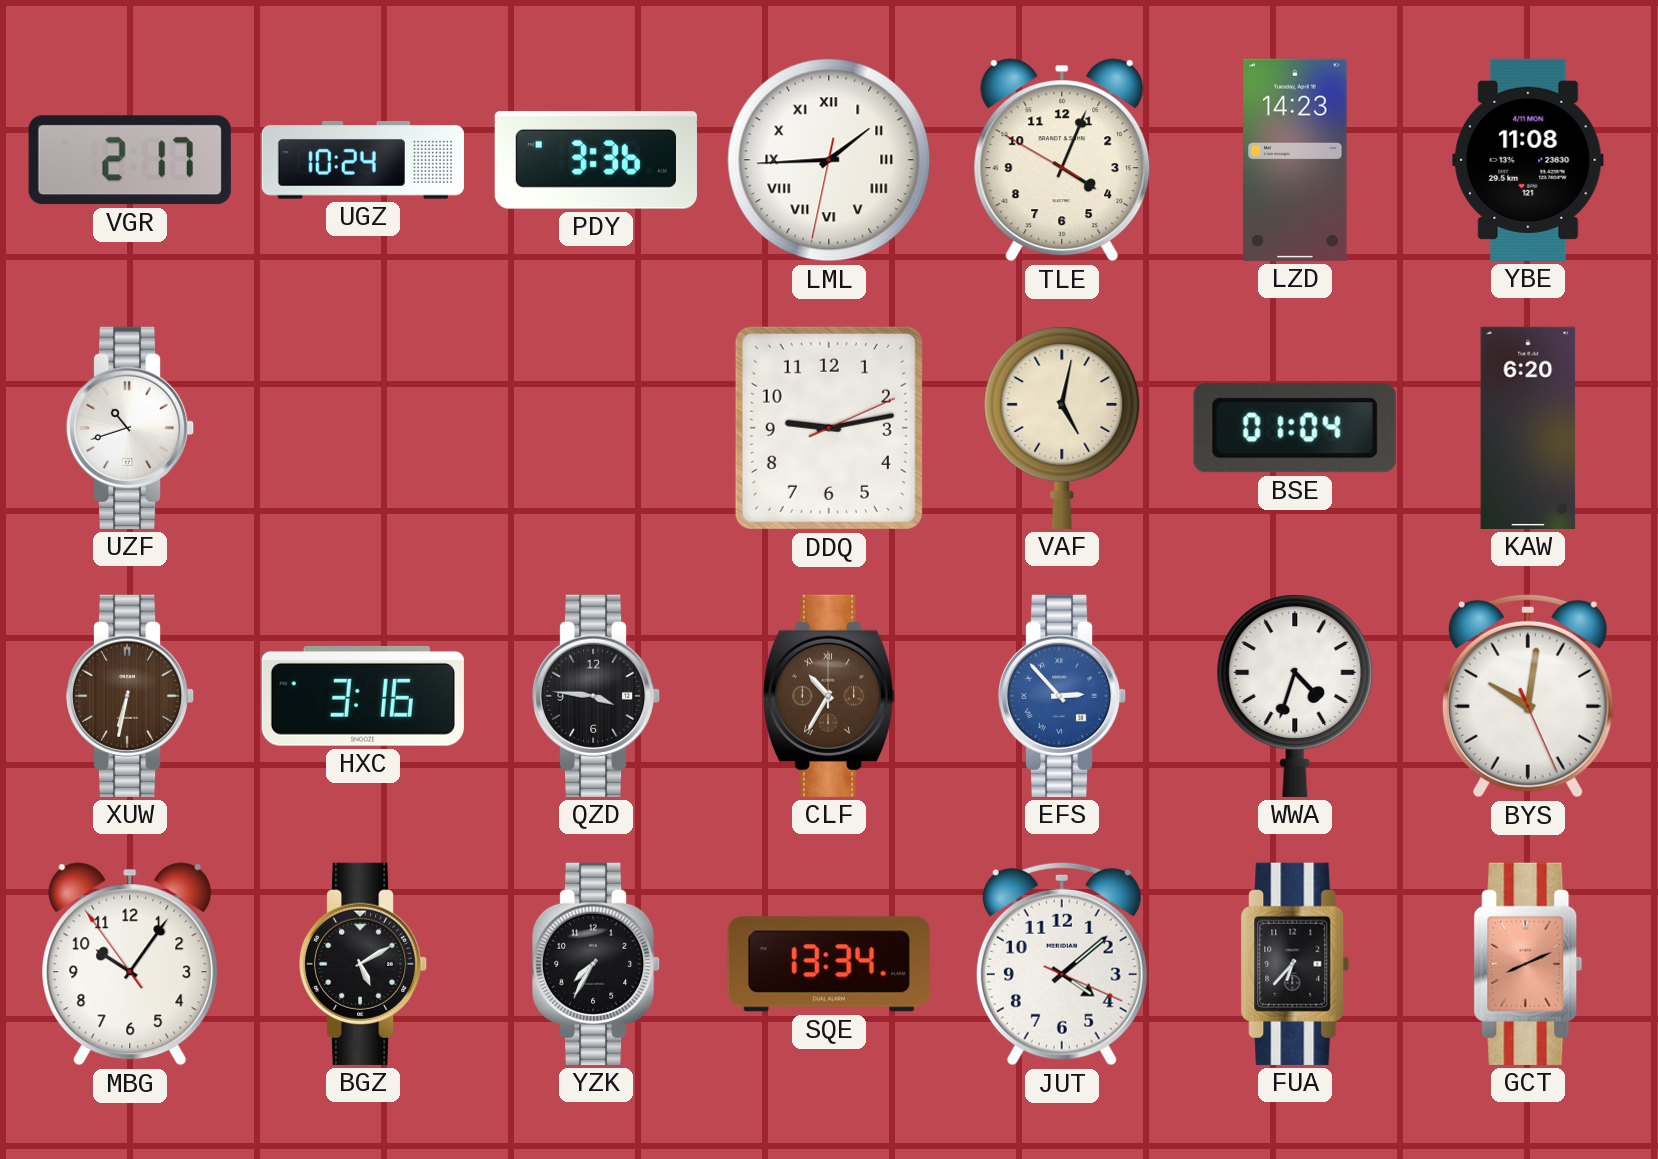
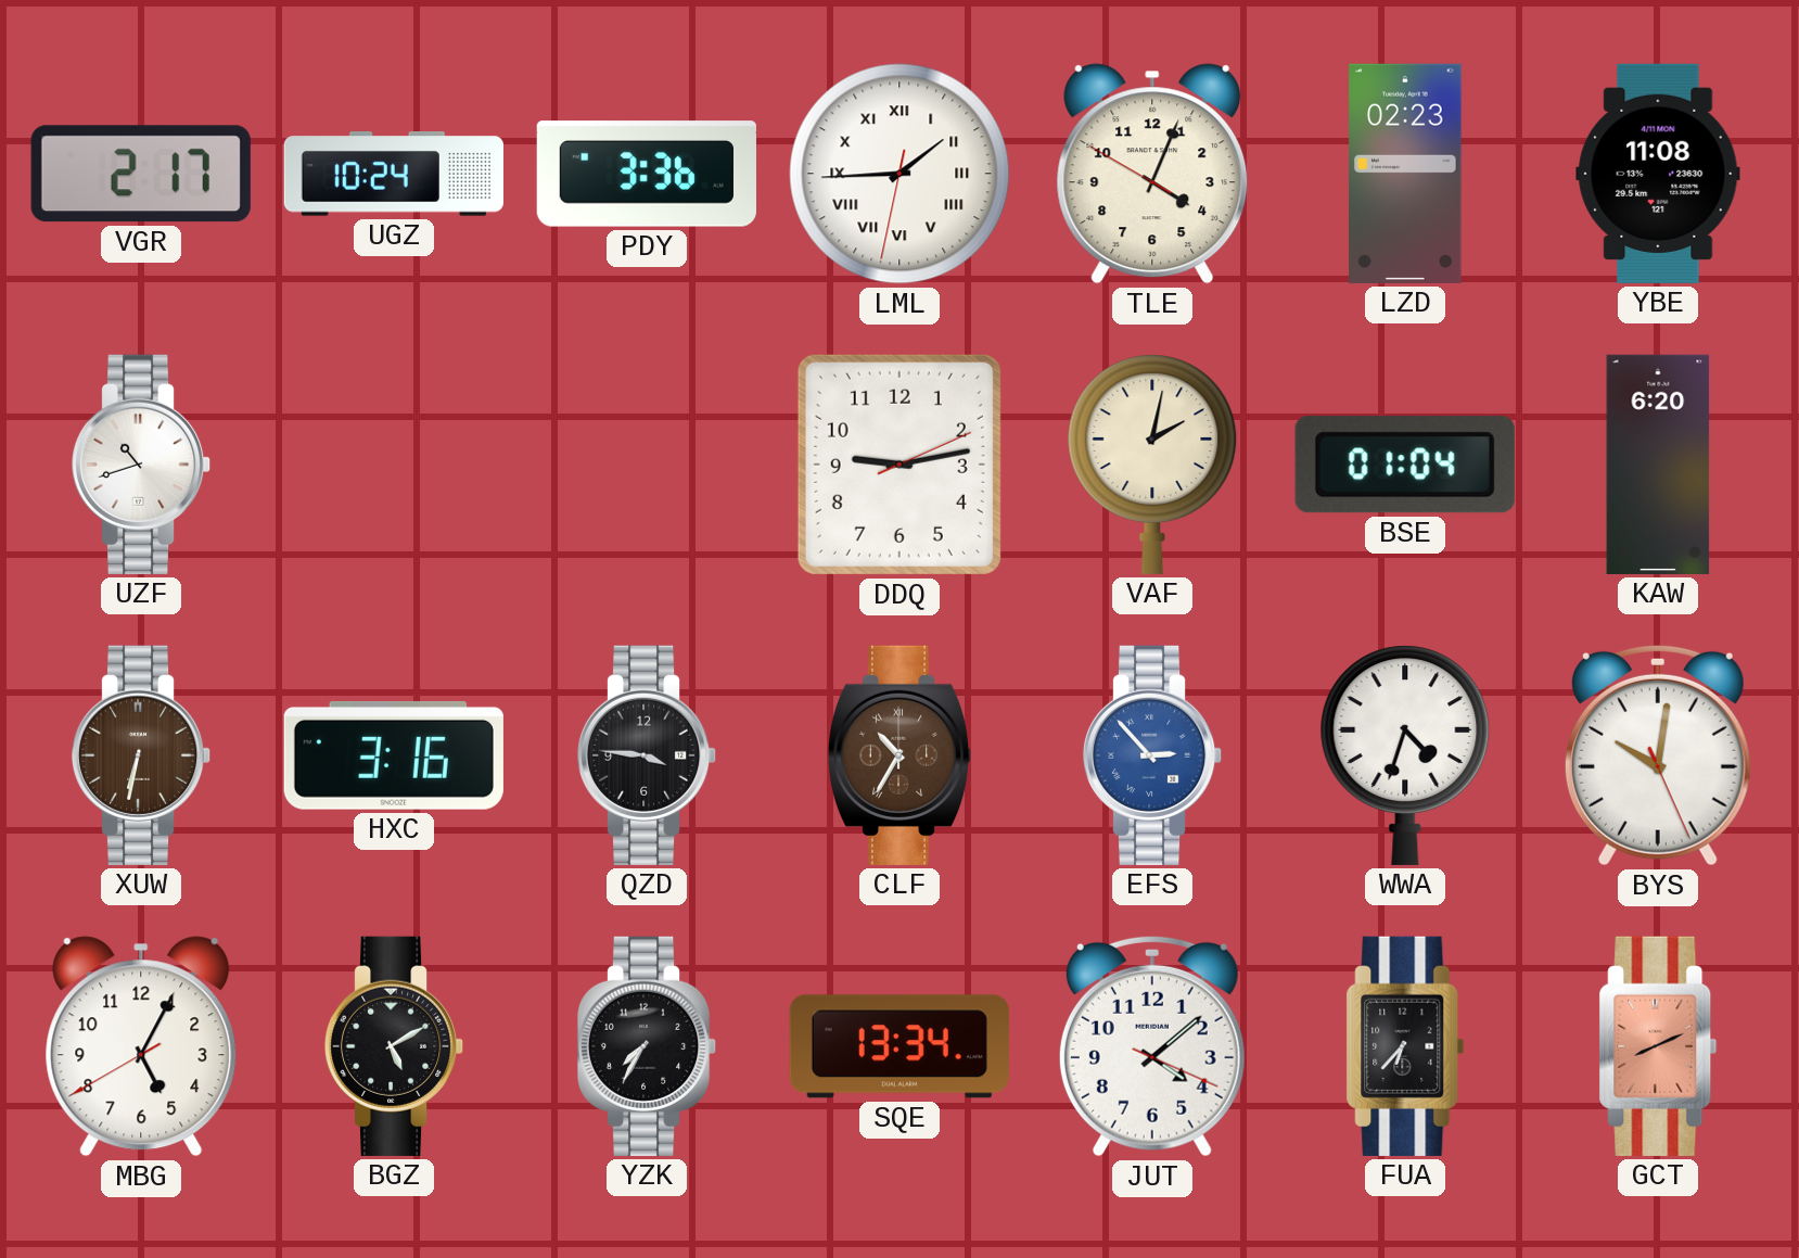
LZD: 14:23 -> 02:23
VAF: 5:02 -> 2:02
MBG: 10:05 -> 5:04
